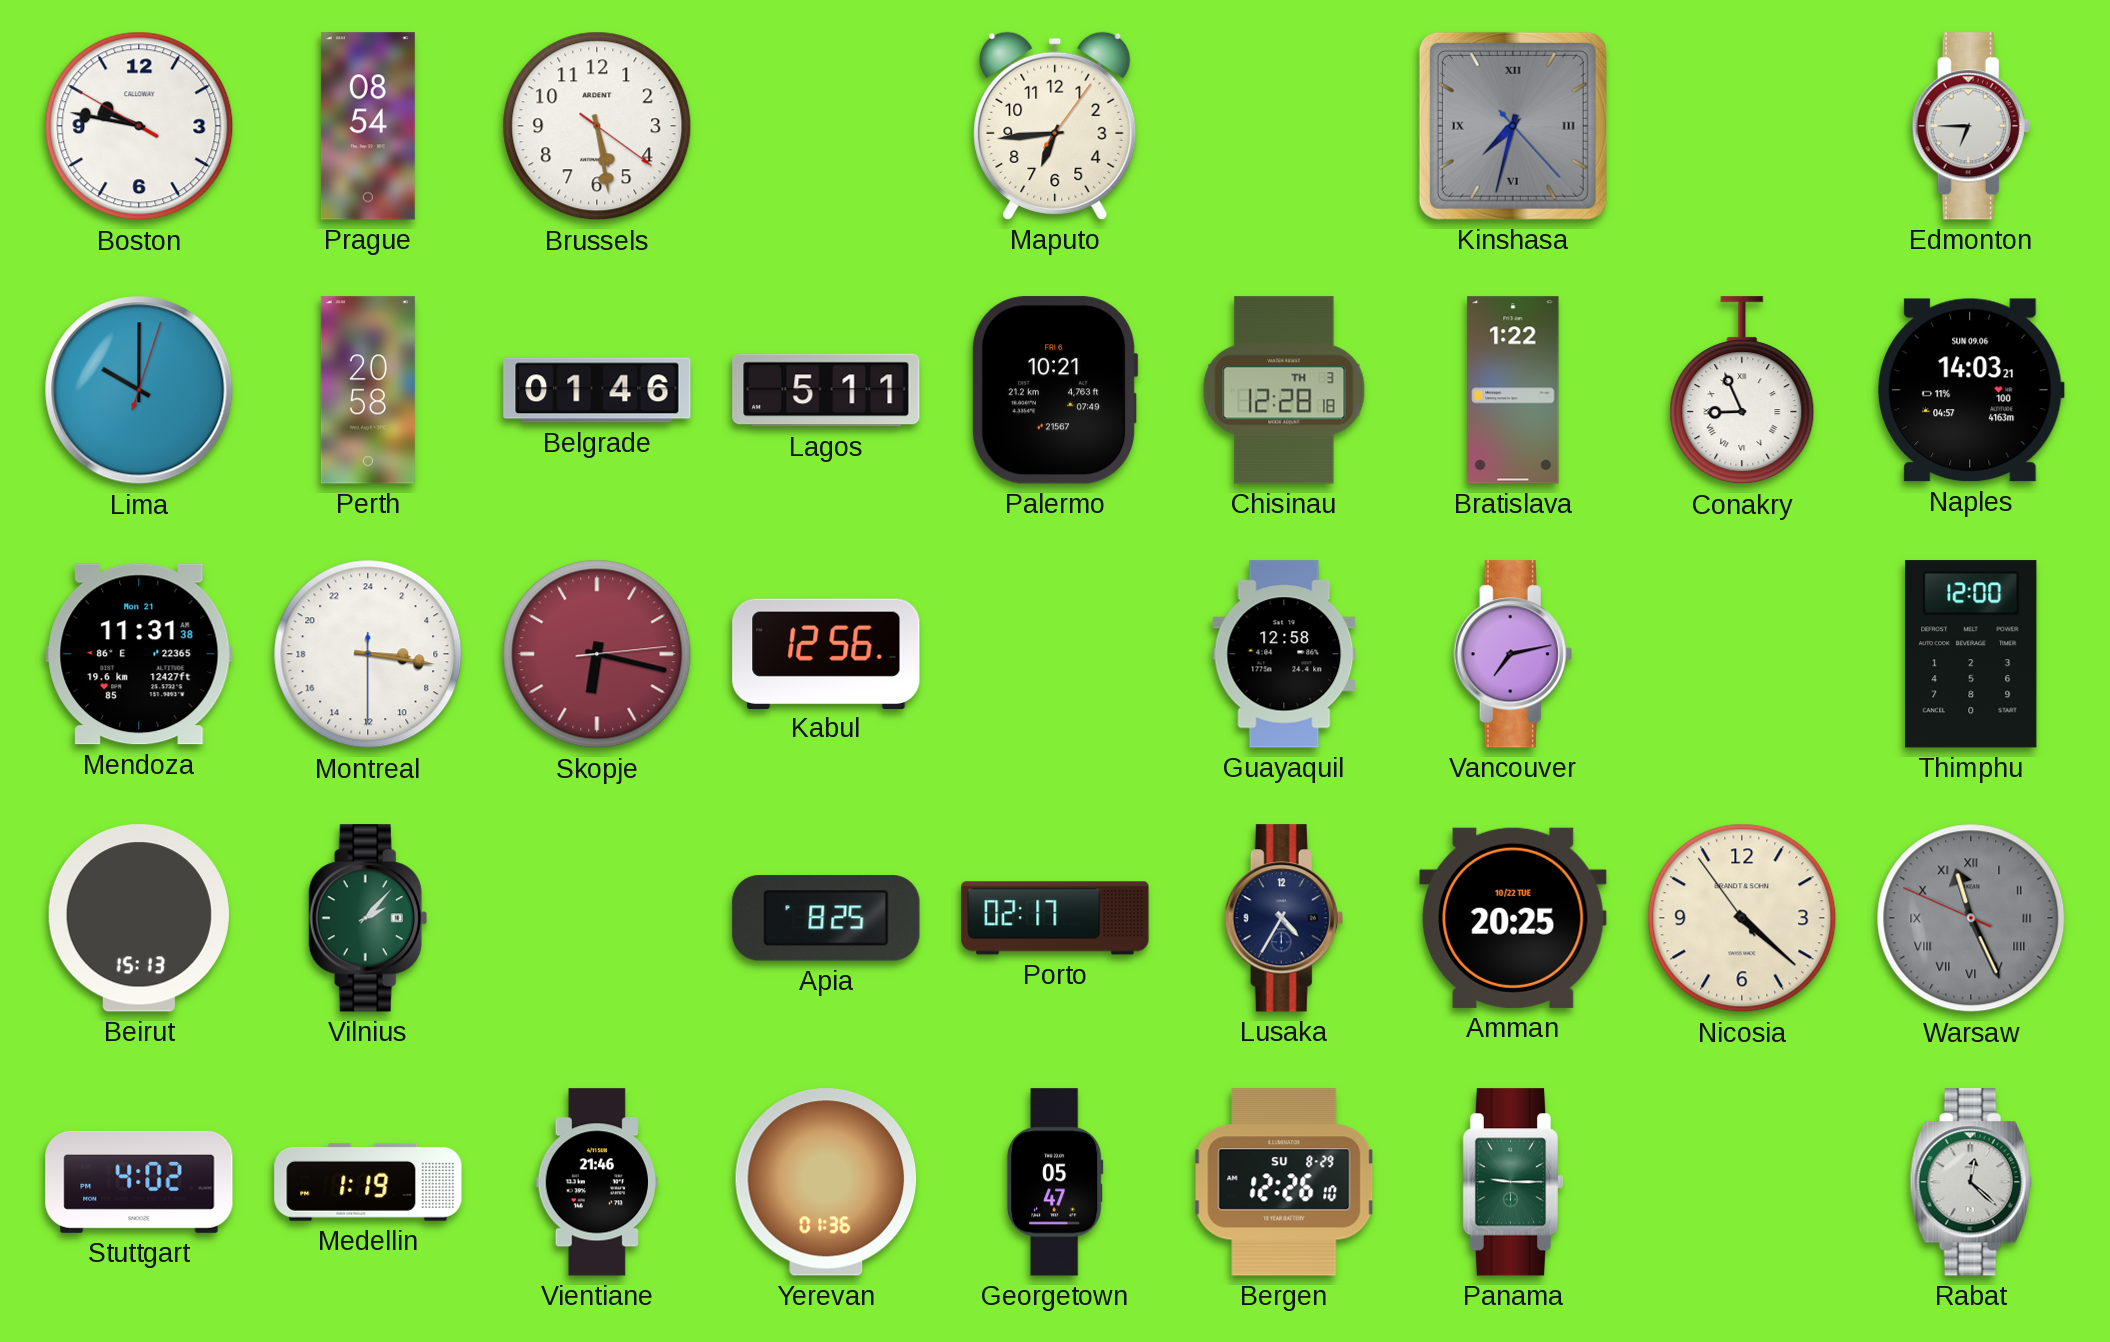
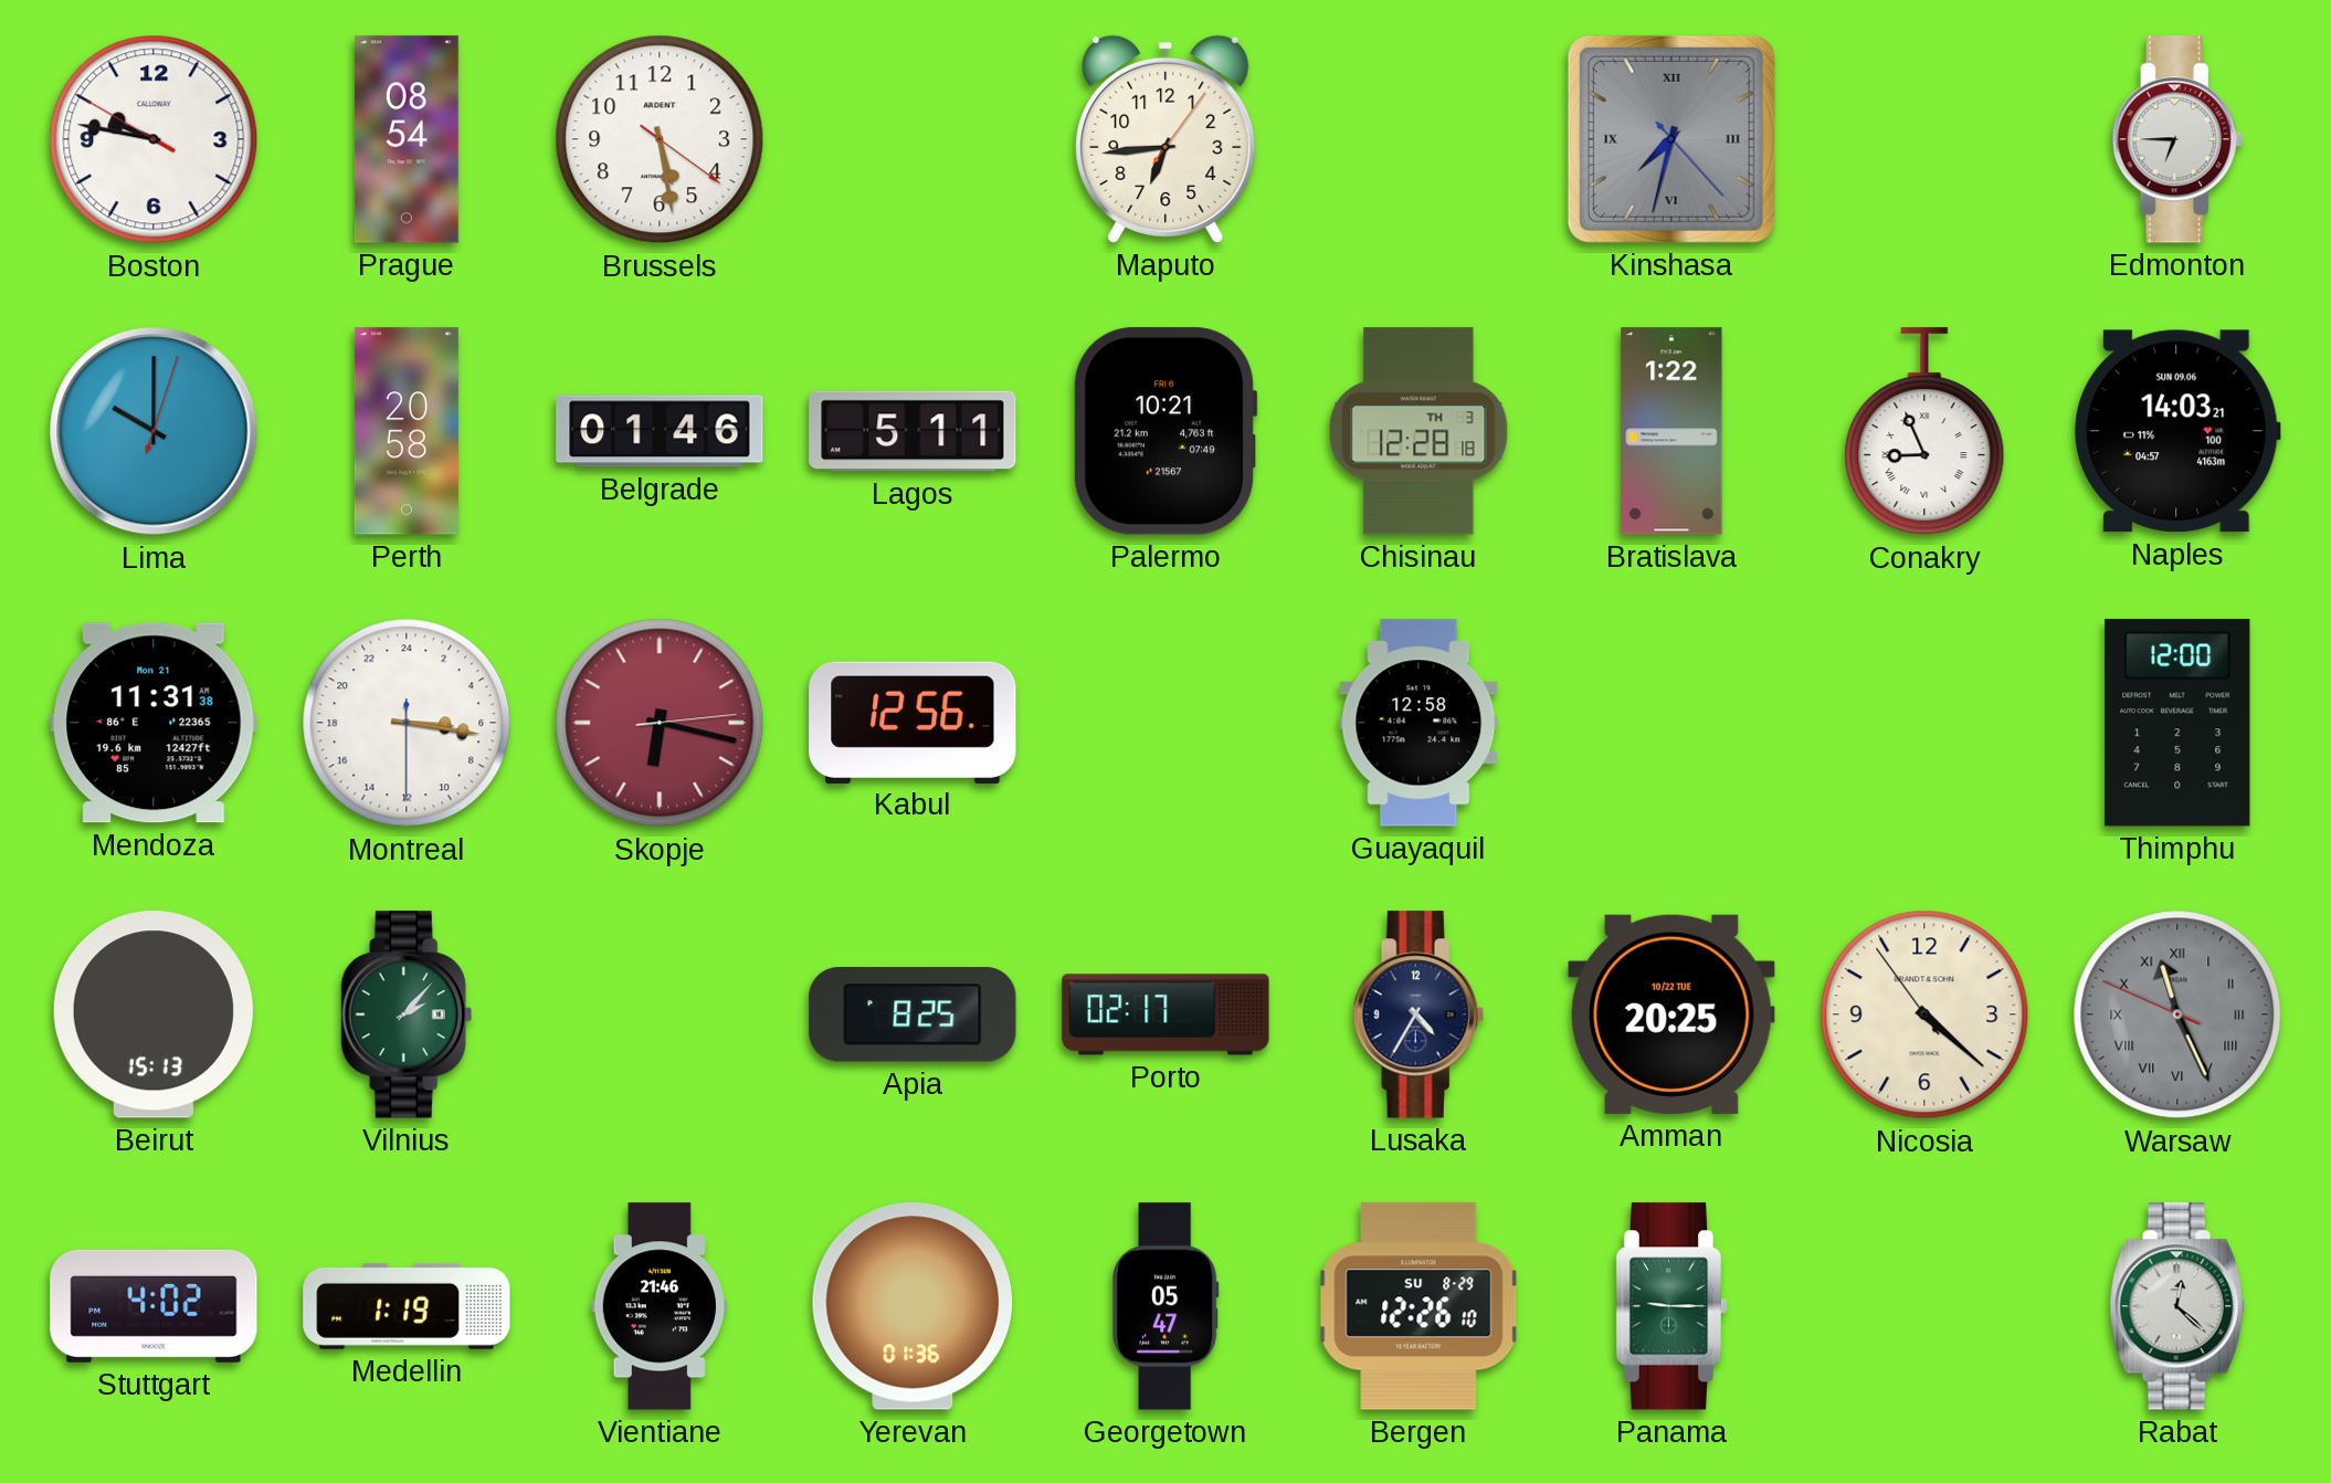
Vancouver: 7:13 -> none
